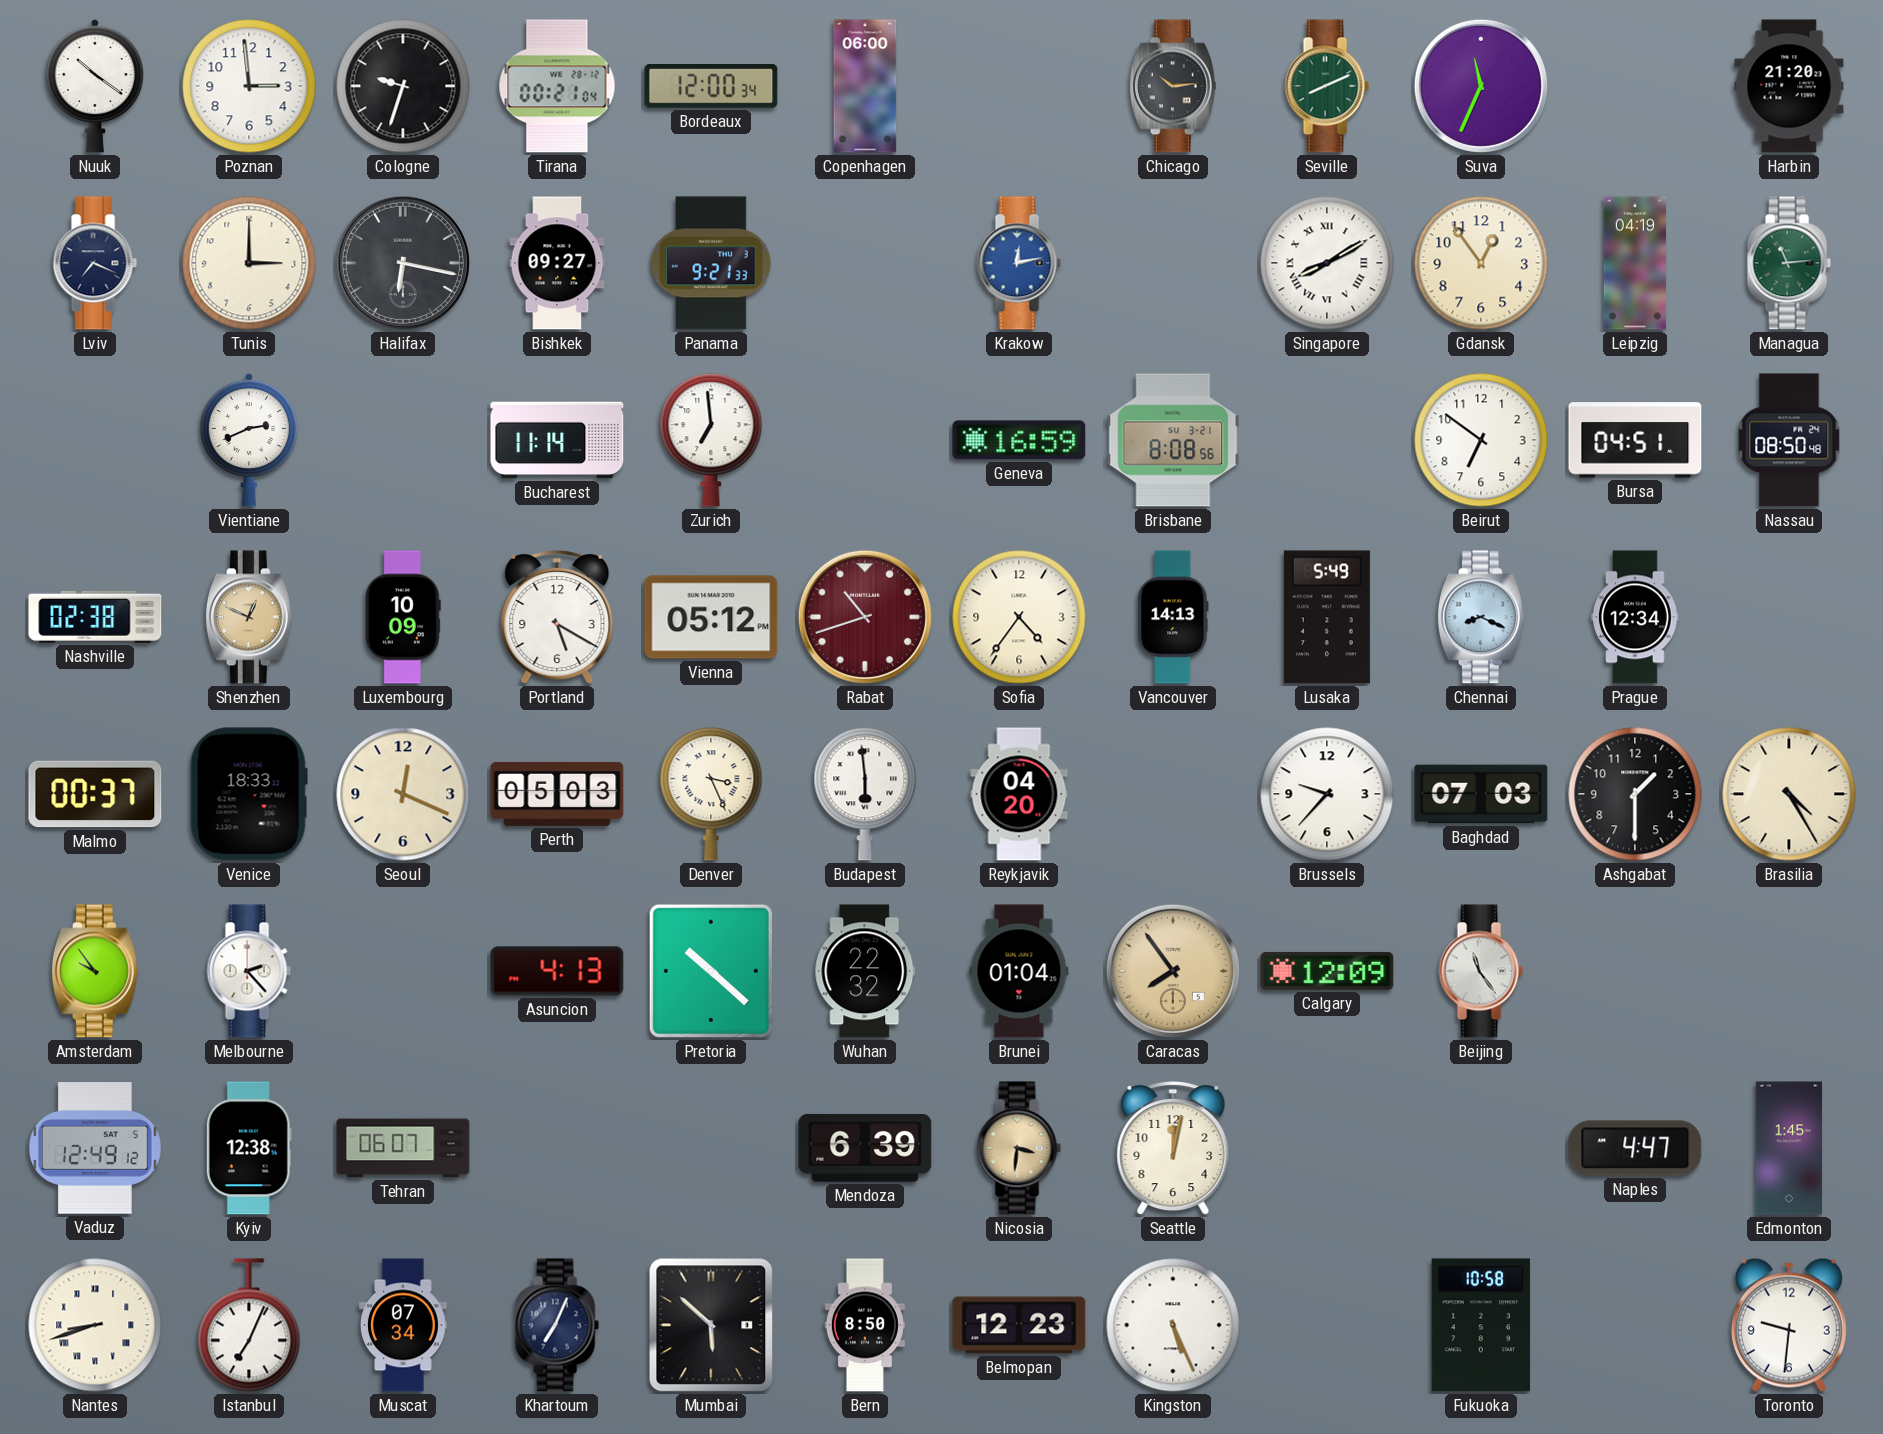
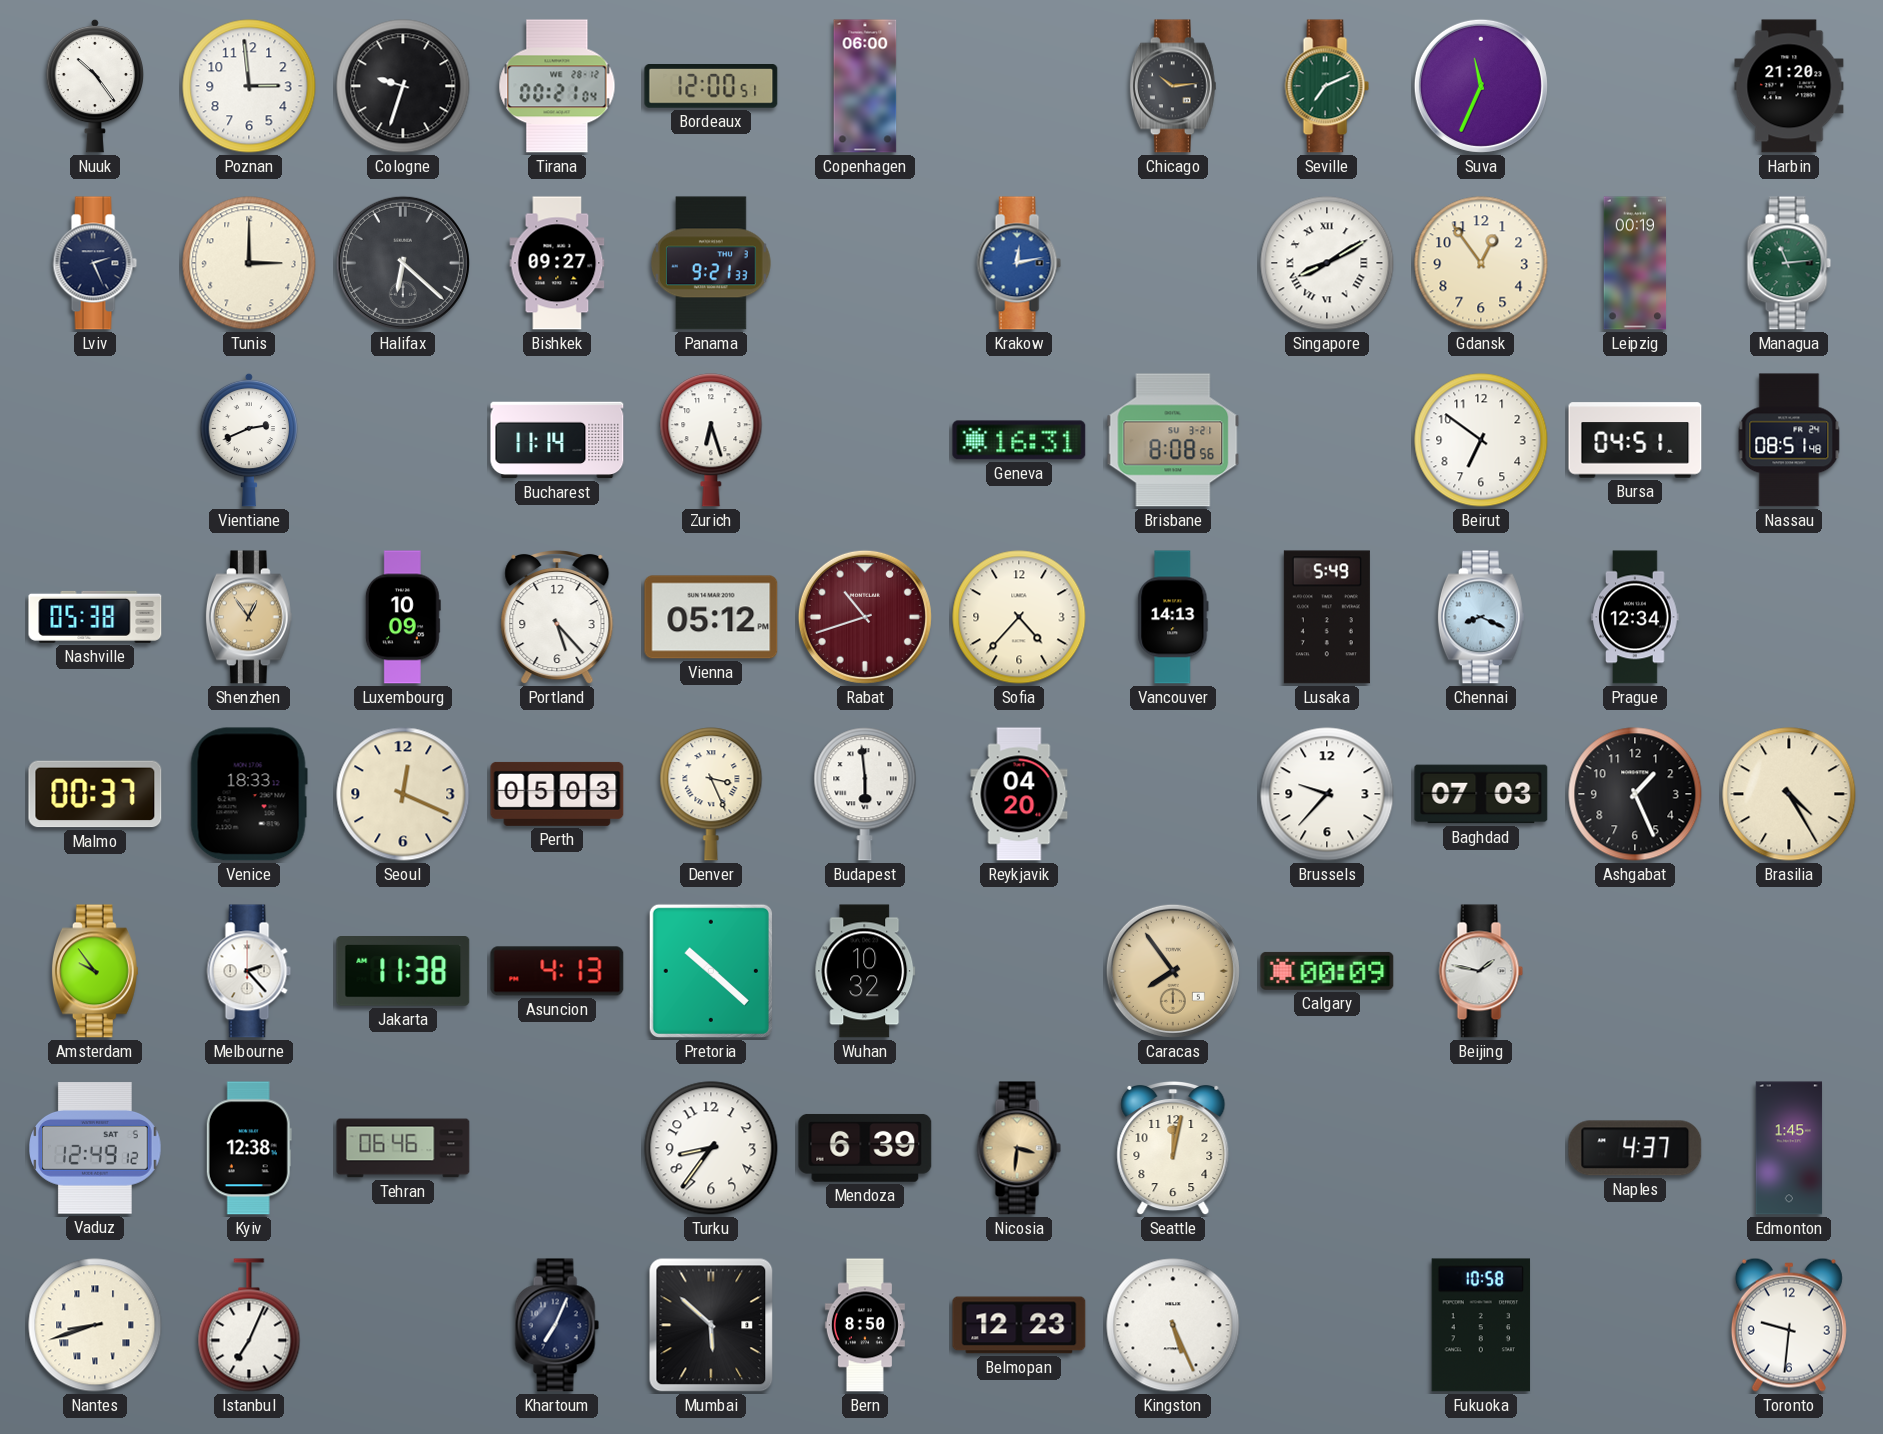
Nuuk: 10:21 -> 10:24
Bordeaux: 12:00:34 -> 12:00:51
Seville: 8:11 -> 7:11
Lviv: 7:19 -> 2:26
Halifax: 6:17 -> 6:22
Leipzig: 04:19 -> 00:19
Zurich: 6:59 -> 6:27
Geneva: 16:59 -> 16:31
Nassau: 08:50 -> 08:51
Nashville: 02:38 -> 05:38
Shenzhen: 12:49 -> 12:54
Portland: 5:20 -> 5:23
Sofia: 4:36 -> 4:37
Ashgabat: 1:30 -> 1:26
Jakarta: none -> 11:38
Wuhan: 22:32 -> 10:32
Brunei: 01:04 -> none
Calgary: 12:09 -> 00:09
Beijing: 11:24 -> 1:47
Tehran: 06:07 -> 06:46
Turku: none -> 8:36
Naples: 4:47 -> 4:37
Muscat: 07:34 -> none
